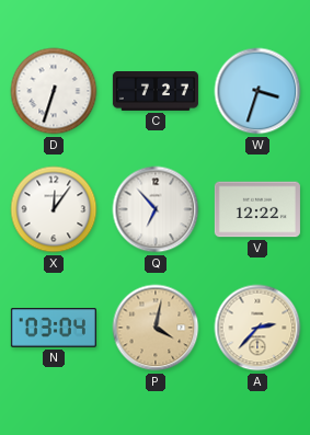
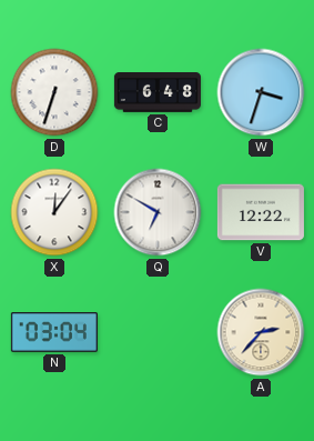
C: 7:27 -> 6:48
Q: 6:53 -> 6:50
P: 4:02 -> none
